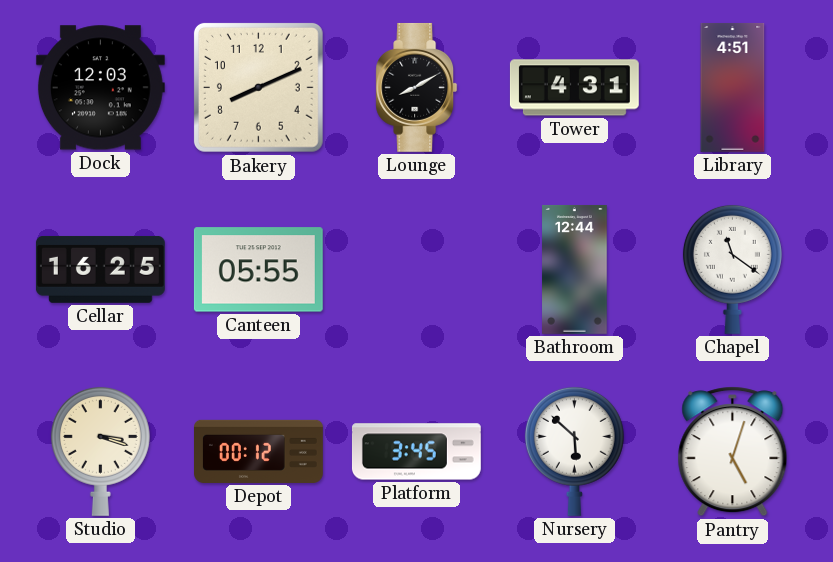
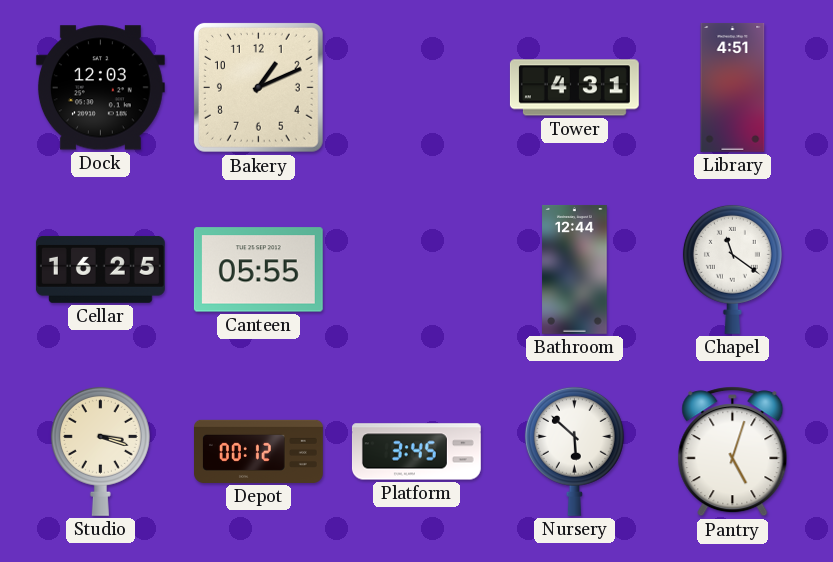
Bakery: 8:11 -> 1:11
Lounge: 8:10 -> none
